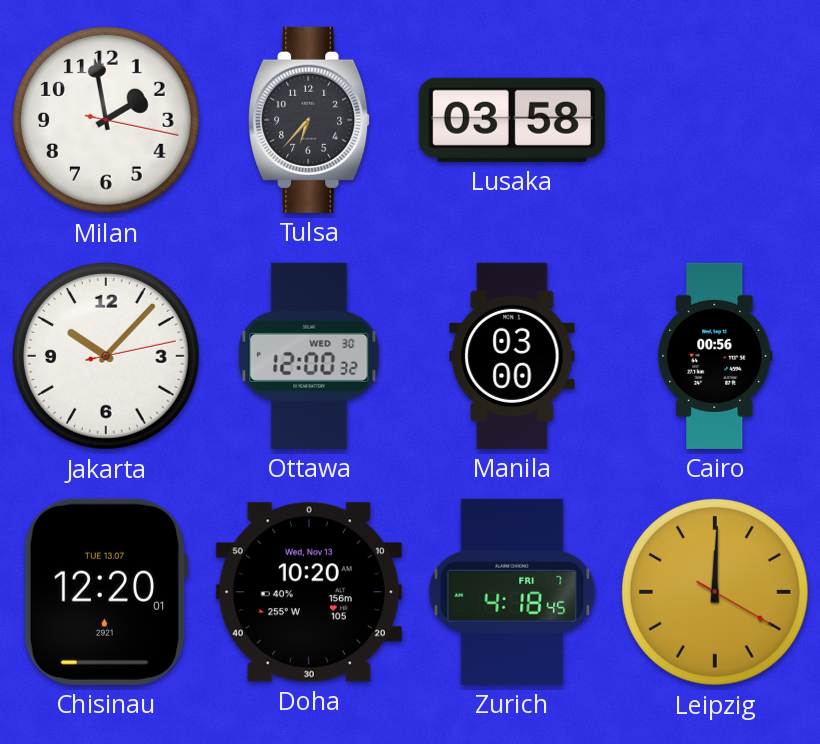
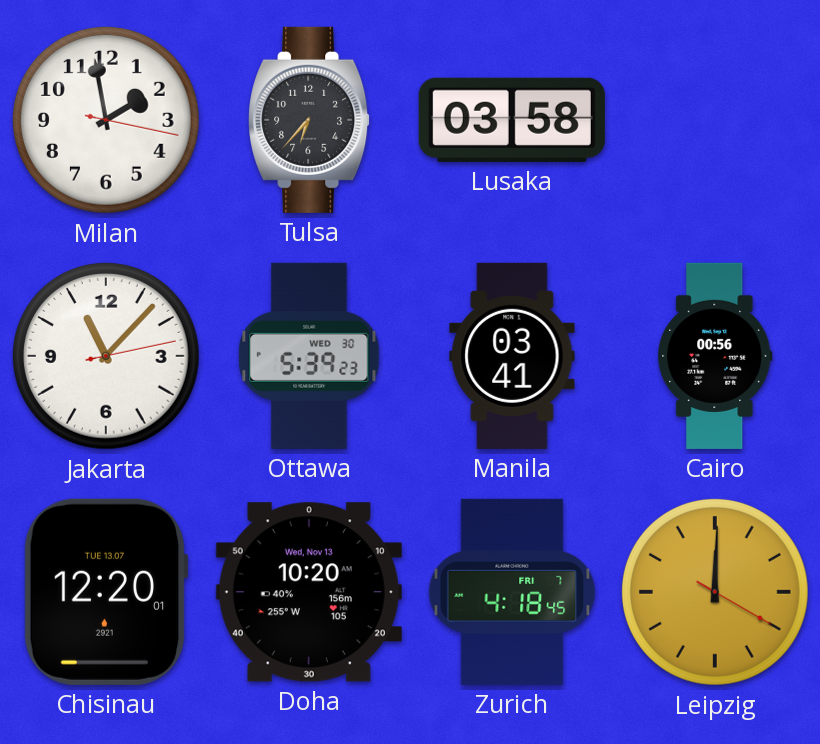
Jakarta: 10:07 -> 11:07
Ottawa: 12:00 -> 5:39
Manila: 03:00 -> 03:41
